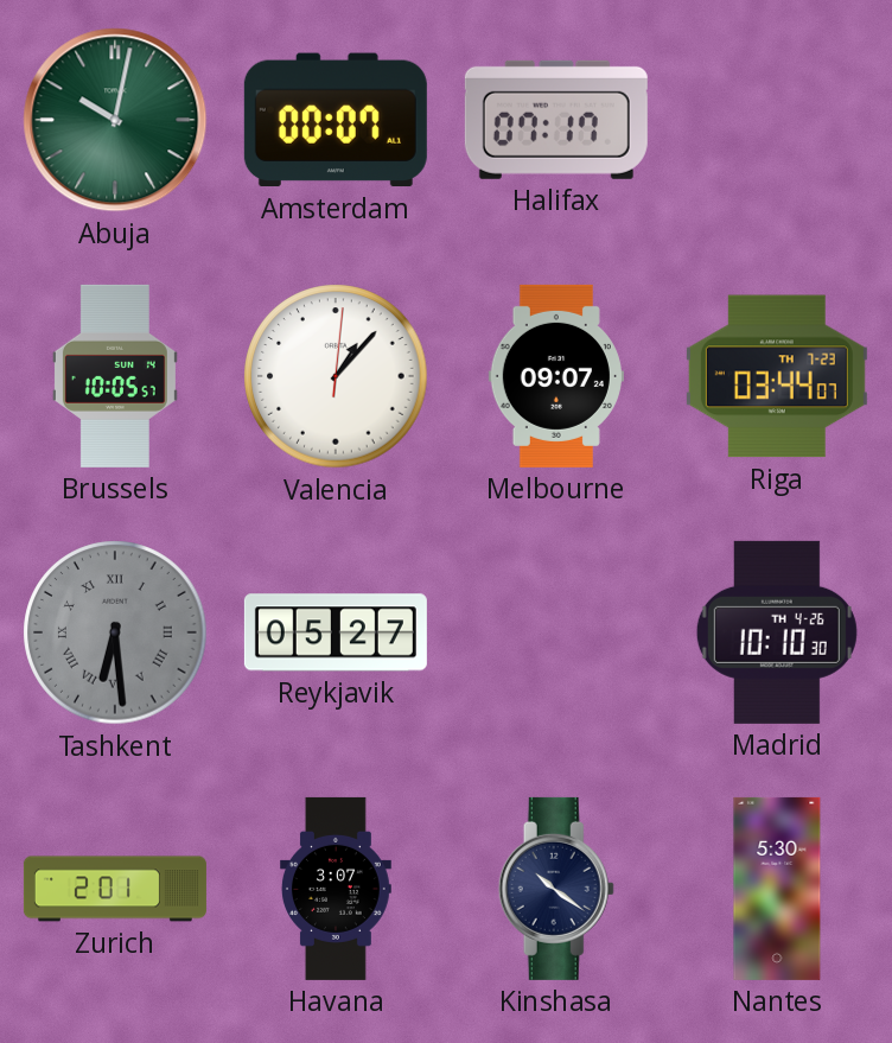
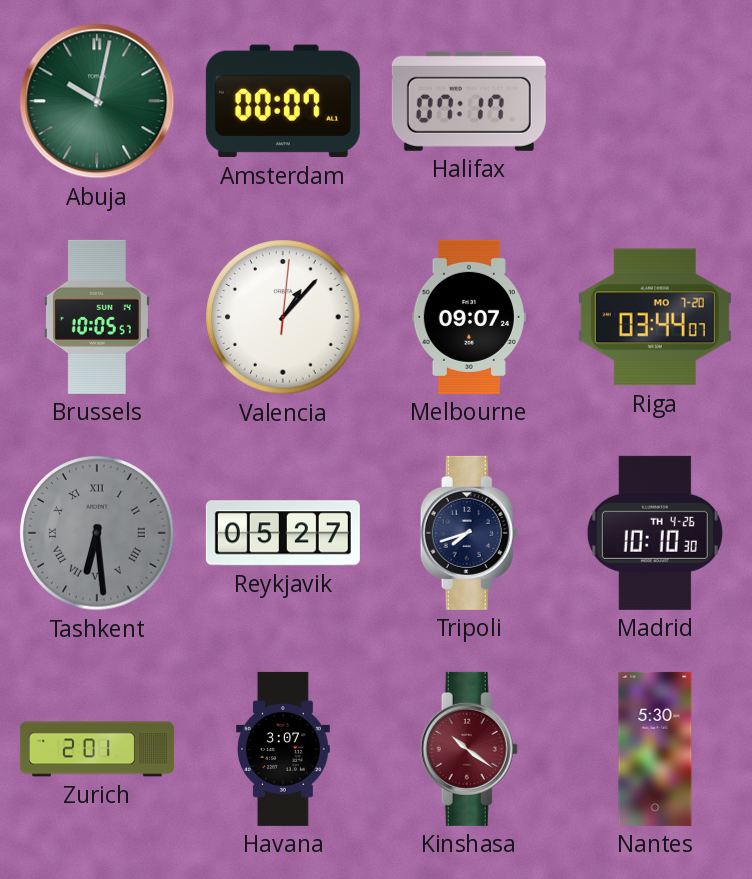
Riga date: TH 7-23 -> MO 7-20
Tripoli: none -> 7:42
Kinshasa dial: navy -> burgundy
